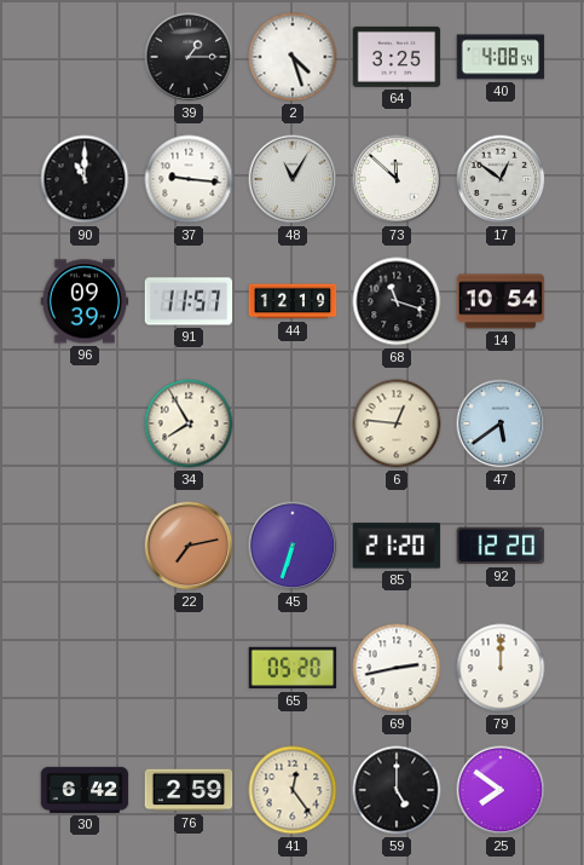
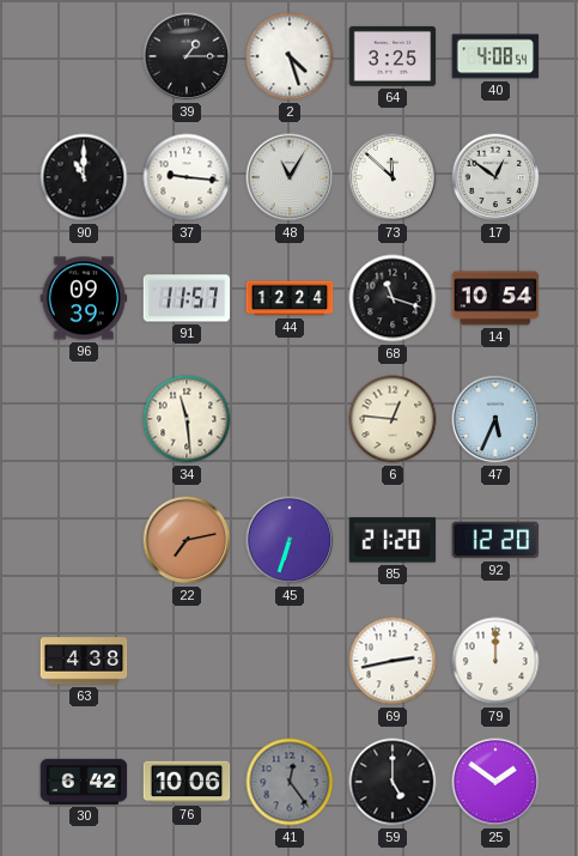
44: 12:19 -> 12:24
34: 7:55 -> 11:29
47: 5:39 -> 5:34
63: none -> 4:38
65: 05:20 -> none
76: 2:59 -> 10:06
41 dial: cream -> grey
25: 7:51 -> 1:51
